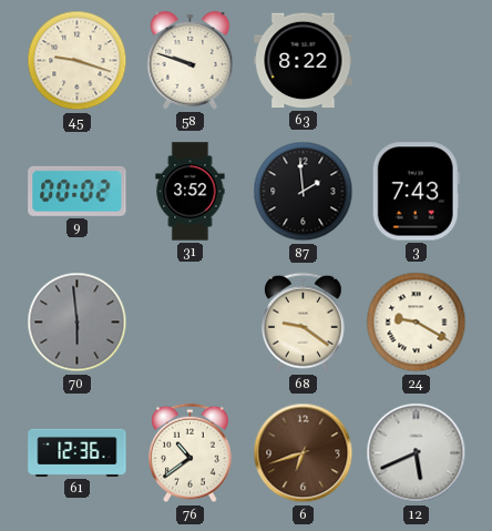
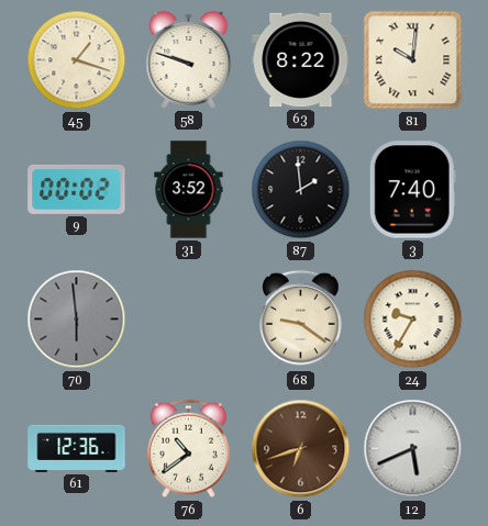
45: 9:18 -> 1:18
81: none -> 10:01
3: 7:43 -> 7:40
24: 9:20 -> 9:35
